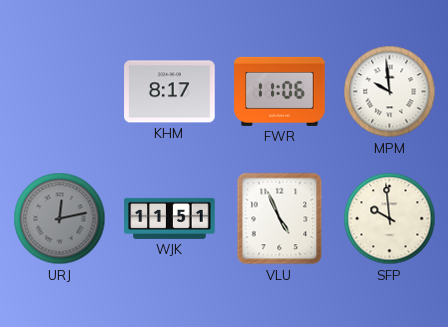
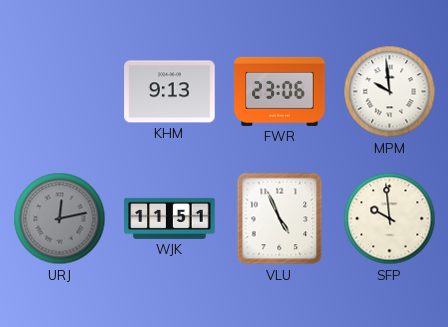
KHM: 8:17 -> 9:13
FWR: 11:06 -> 23:06
